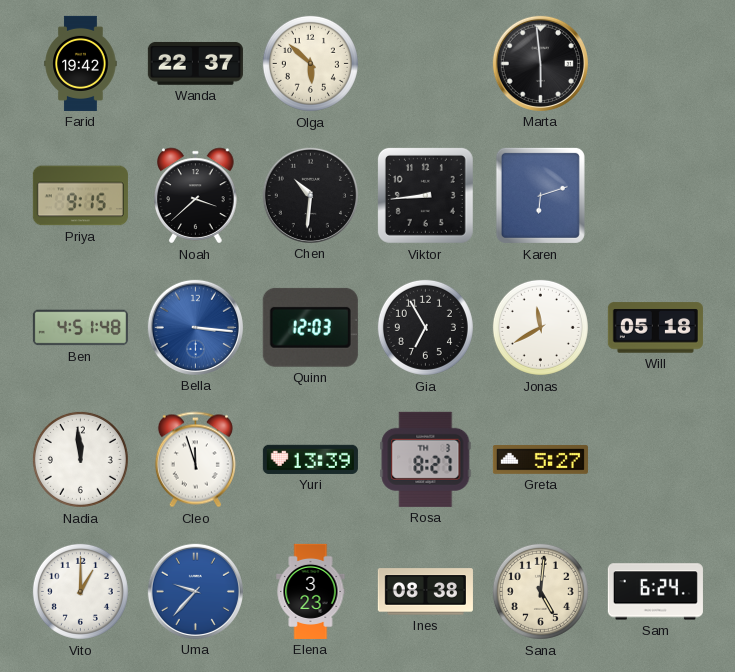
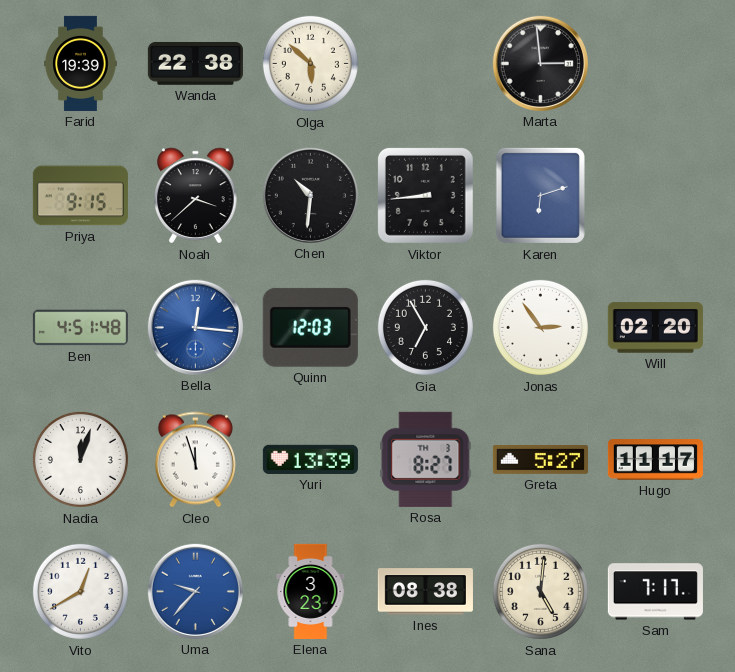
Farid: 19:42 -> 19:39
Wanda: 22:37 -> 22:38
Marta: 5:59 -> 2:59
Bella: 3:16 -> 12:16
Jonas: 11:40 -> 2:54
Will: 05:18 -> 02:20
Nadia: 11:59 -> 12:03
Hugo: none -> 11:17
Vito: 1:00 -> 12:40
Sam: 6:24 -> 7:17
